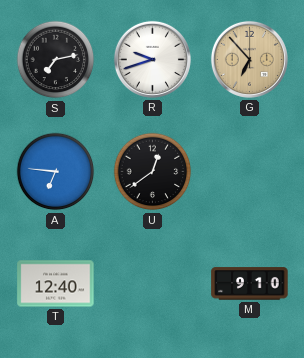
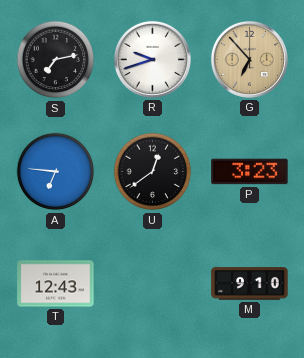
P: none -> 3:23
T: 12:40 -> 12:43
